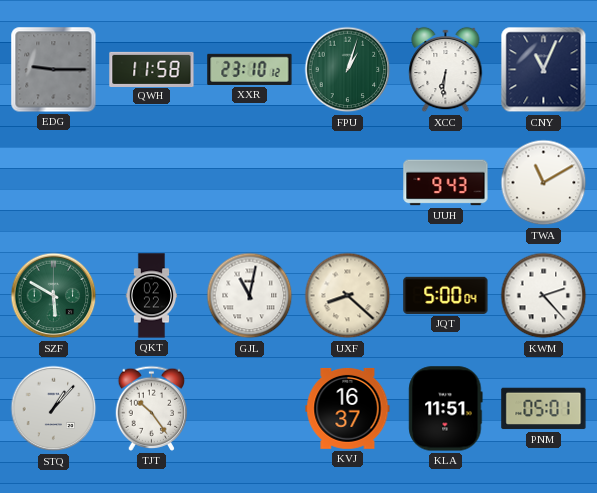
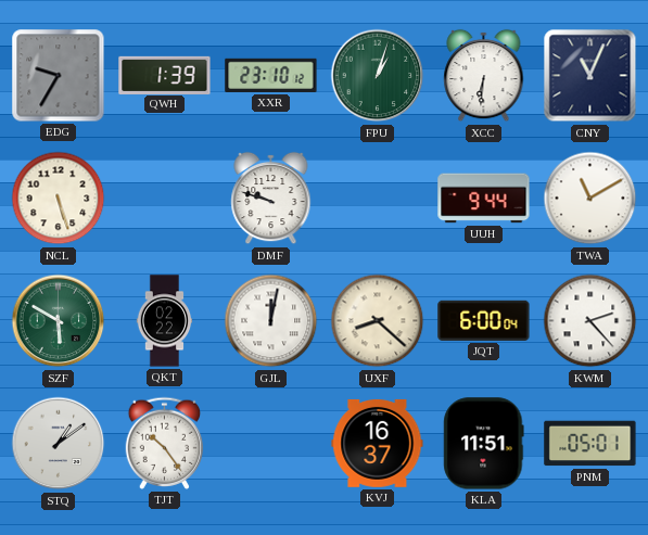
EDG: 9:15 -> 9:35
QWH: 11:58 -> 1:39
NCL: none -> 5:27
DMF: none -> 9:48
UUH: 9:43 -> 9:44
GJL: 11:02 -> 12:02
JQT: 5:00 -> 6:00
STQ: 1:07 -> 1:09
